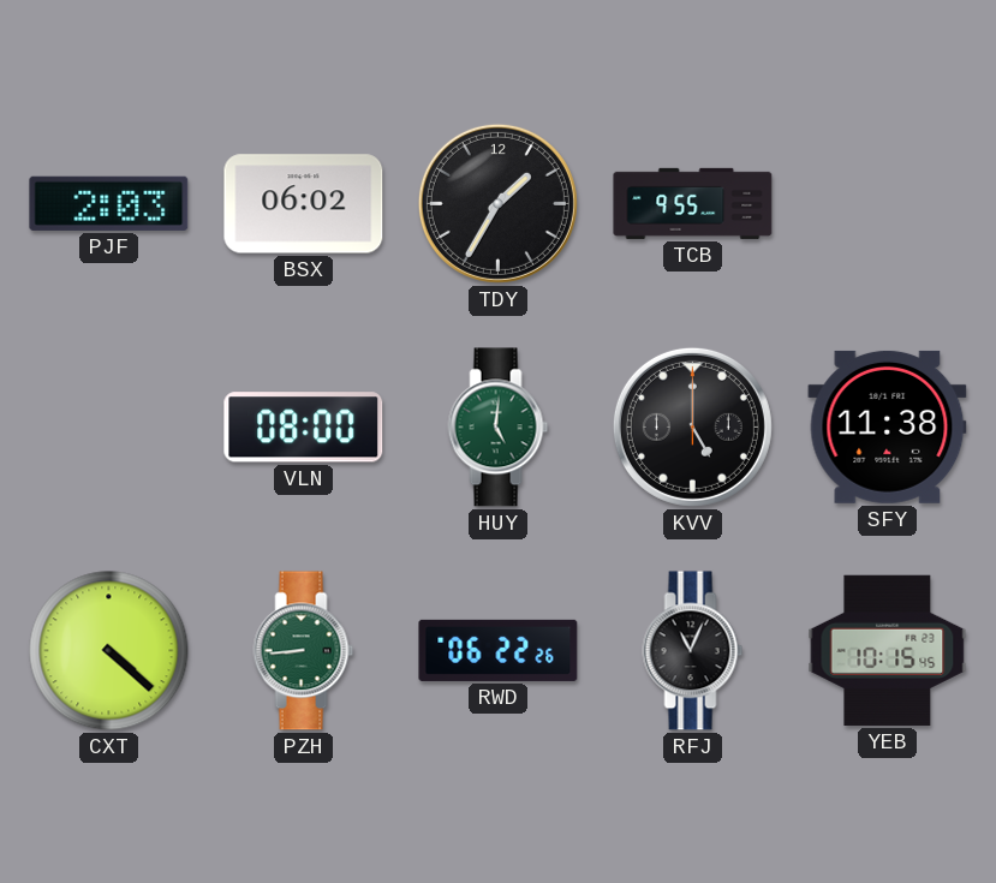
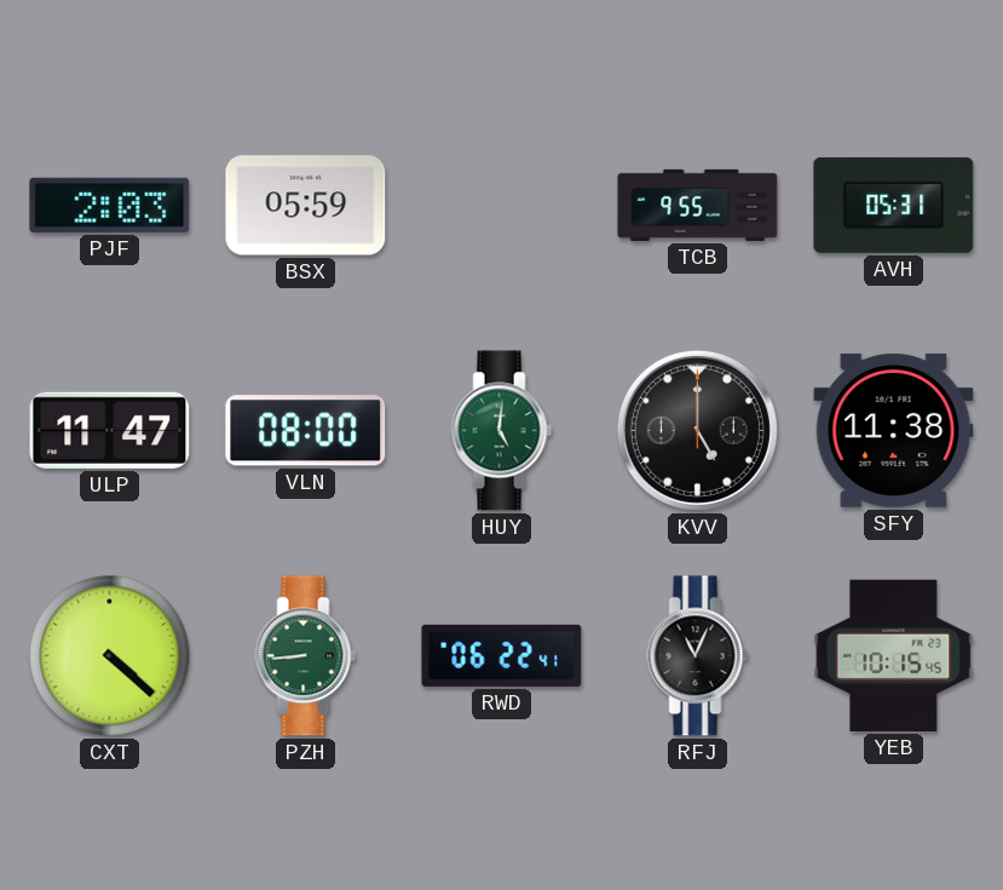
BSX: 06:02 -> 05:59
TDY: 1:35 -> none
AVH: none -> 05:31
ULP: none -> 11:47
RWD: 06:22:26 -> 06:22:41
